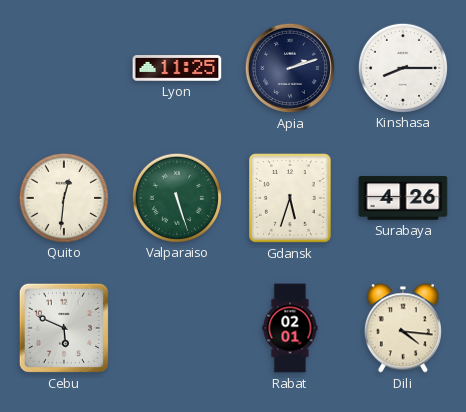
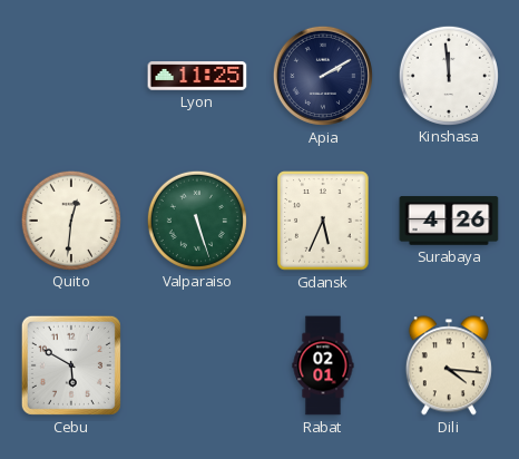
Apia: 2:12 -> 2:10
Kinshasa: 8:15 -> 11:59
Gdansk: 5:33 -> 5:34
Cebu: 5:49 -> 5:50
